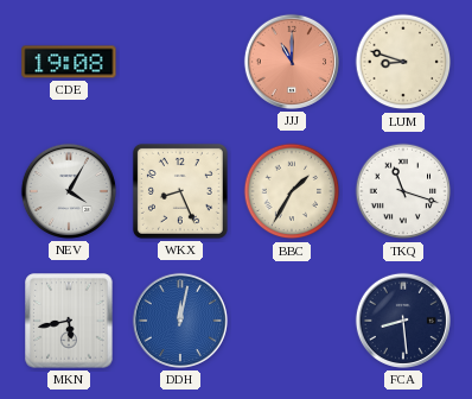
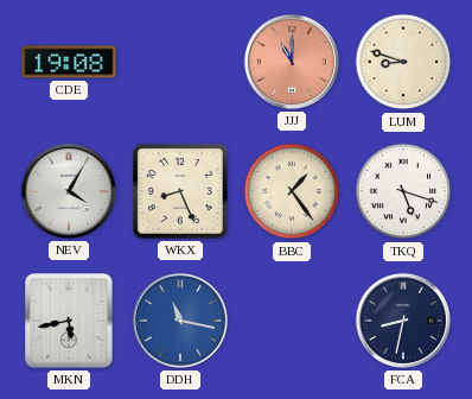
BBC: 1:35 -> 1:24
TKQ: 11:18 -> 5:18
DDH: 12:02 -> 11:17
FCA: 8:29 -> 8:32
